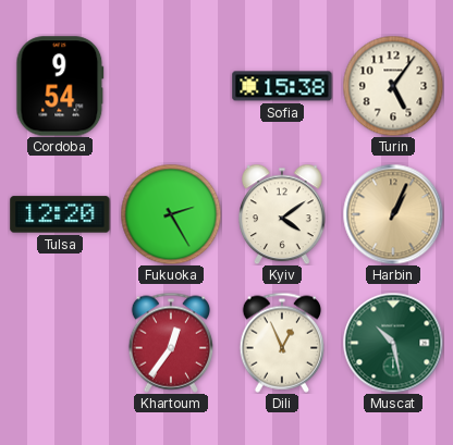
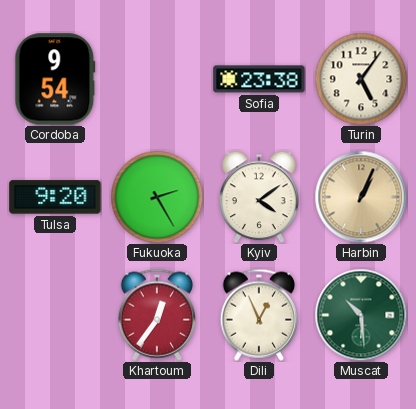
Sofia: 15:38 -> 23:38
Tulsa: 12:20 -> 9:20
Muscat: 10:28 -> 10:29
